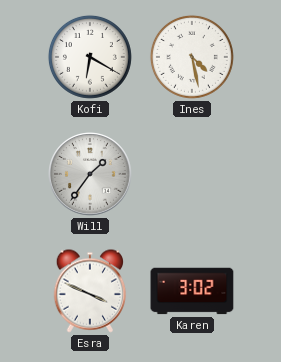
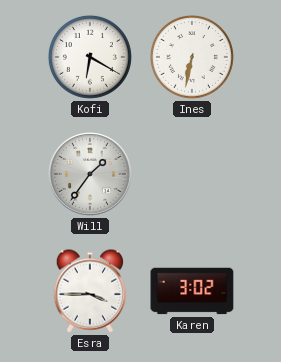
Ines: 4:28 -> 6:32
Esra: 3:49 -> 3:45
